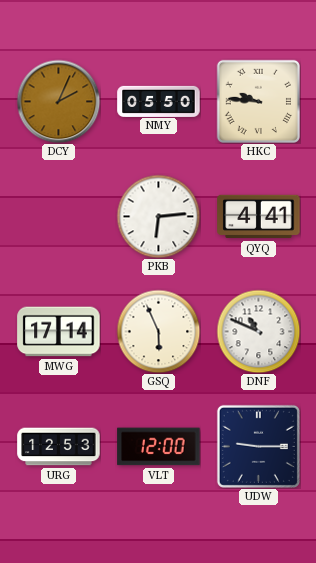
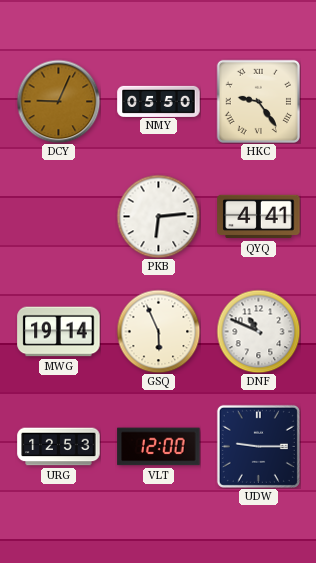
DCY: 2:04 -> 9:04
HKC: 9:46 -> 9:24
MWG: 17:14 -> 19:14
